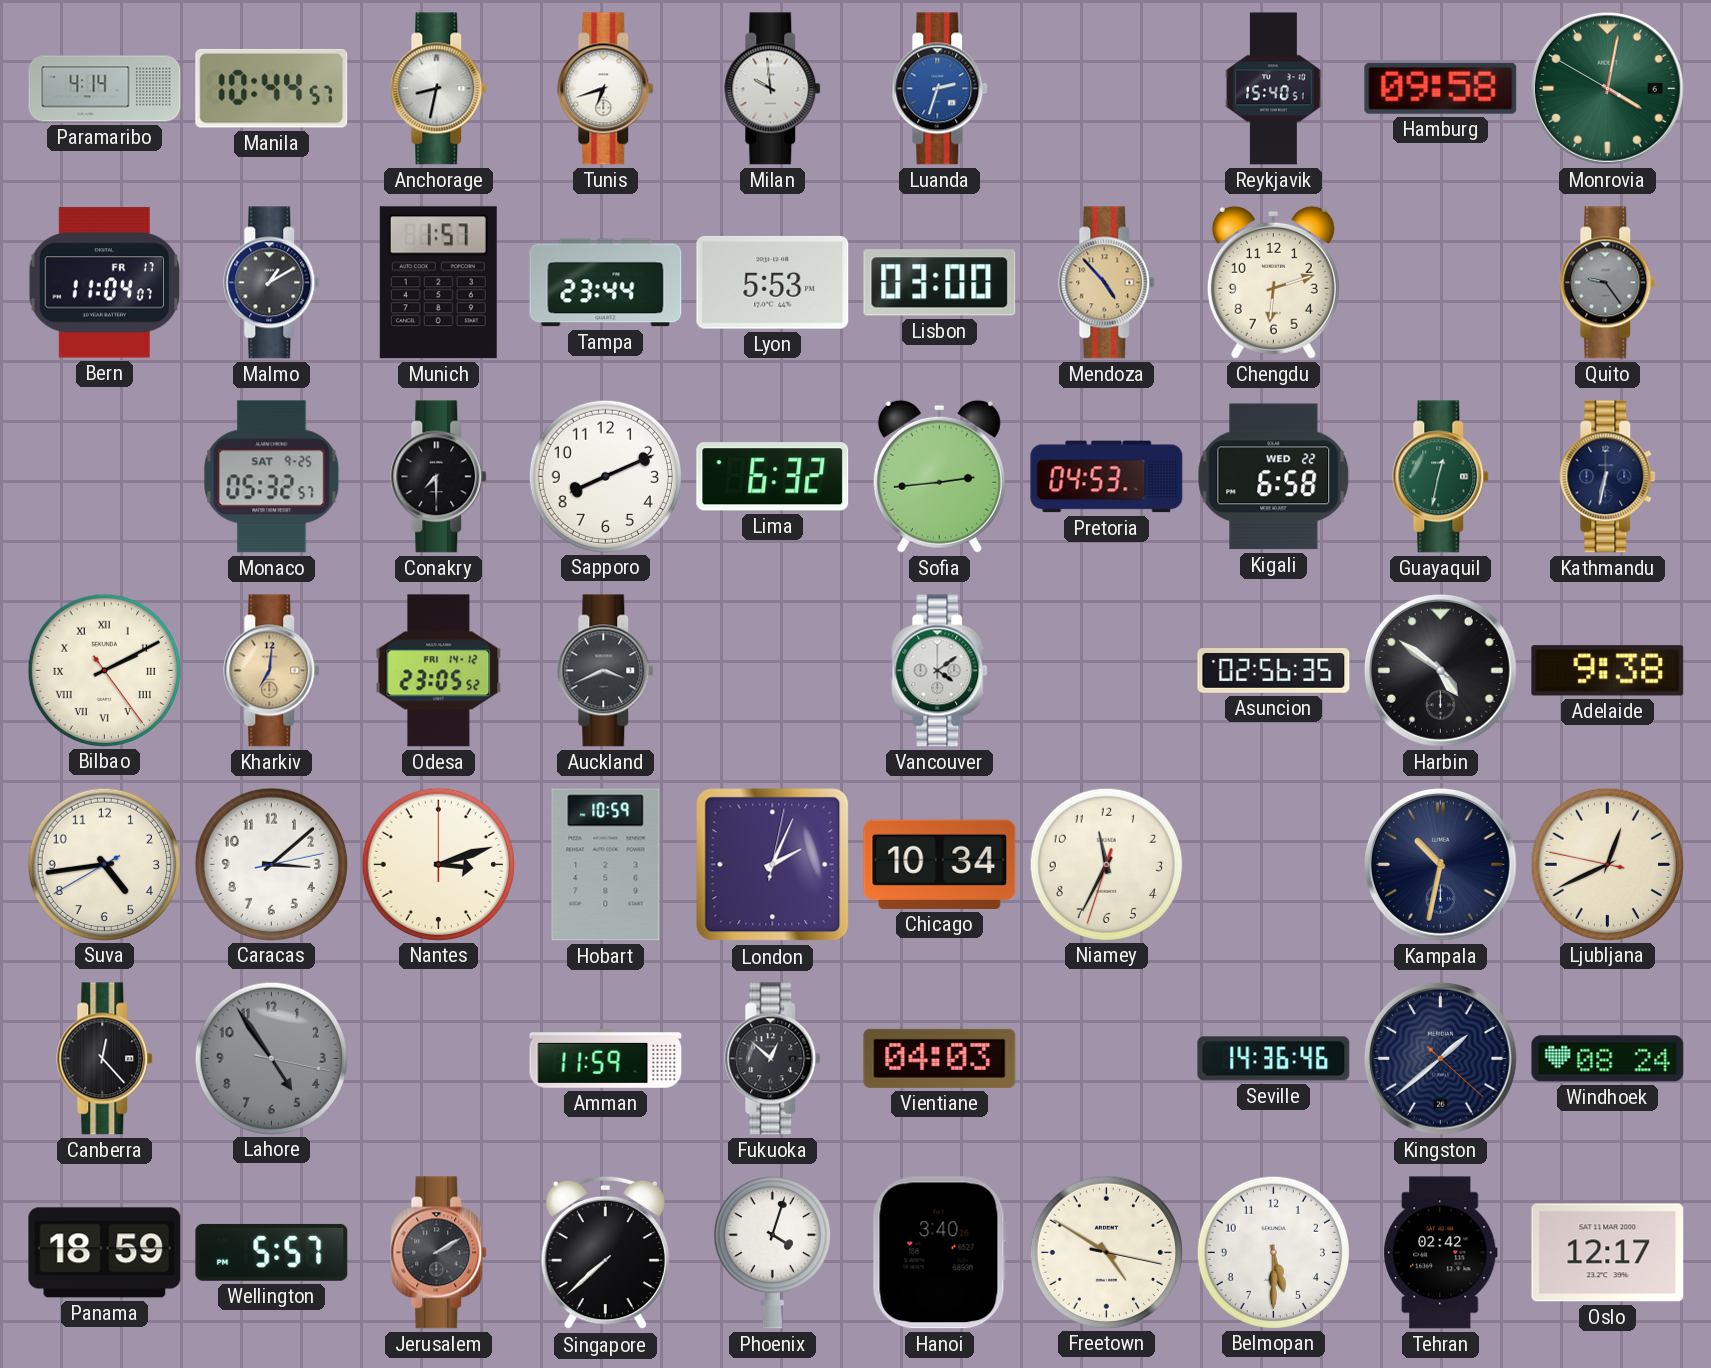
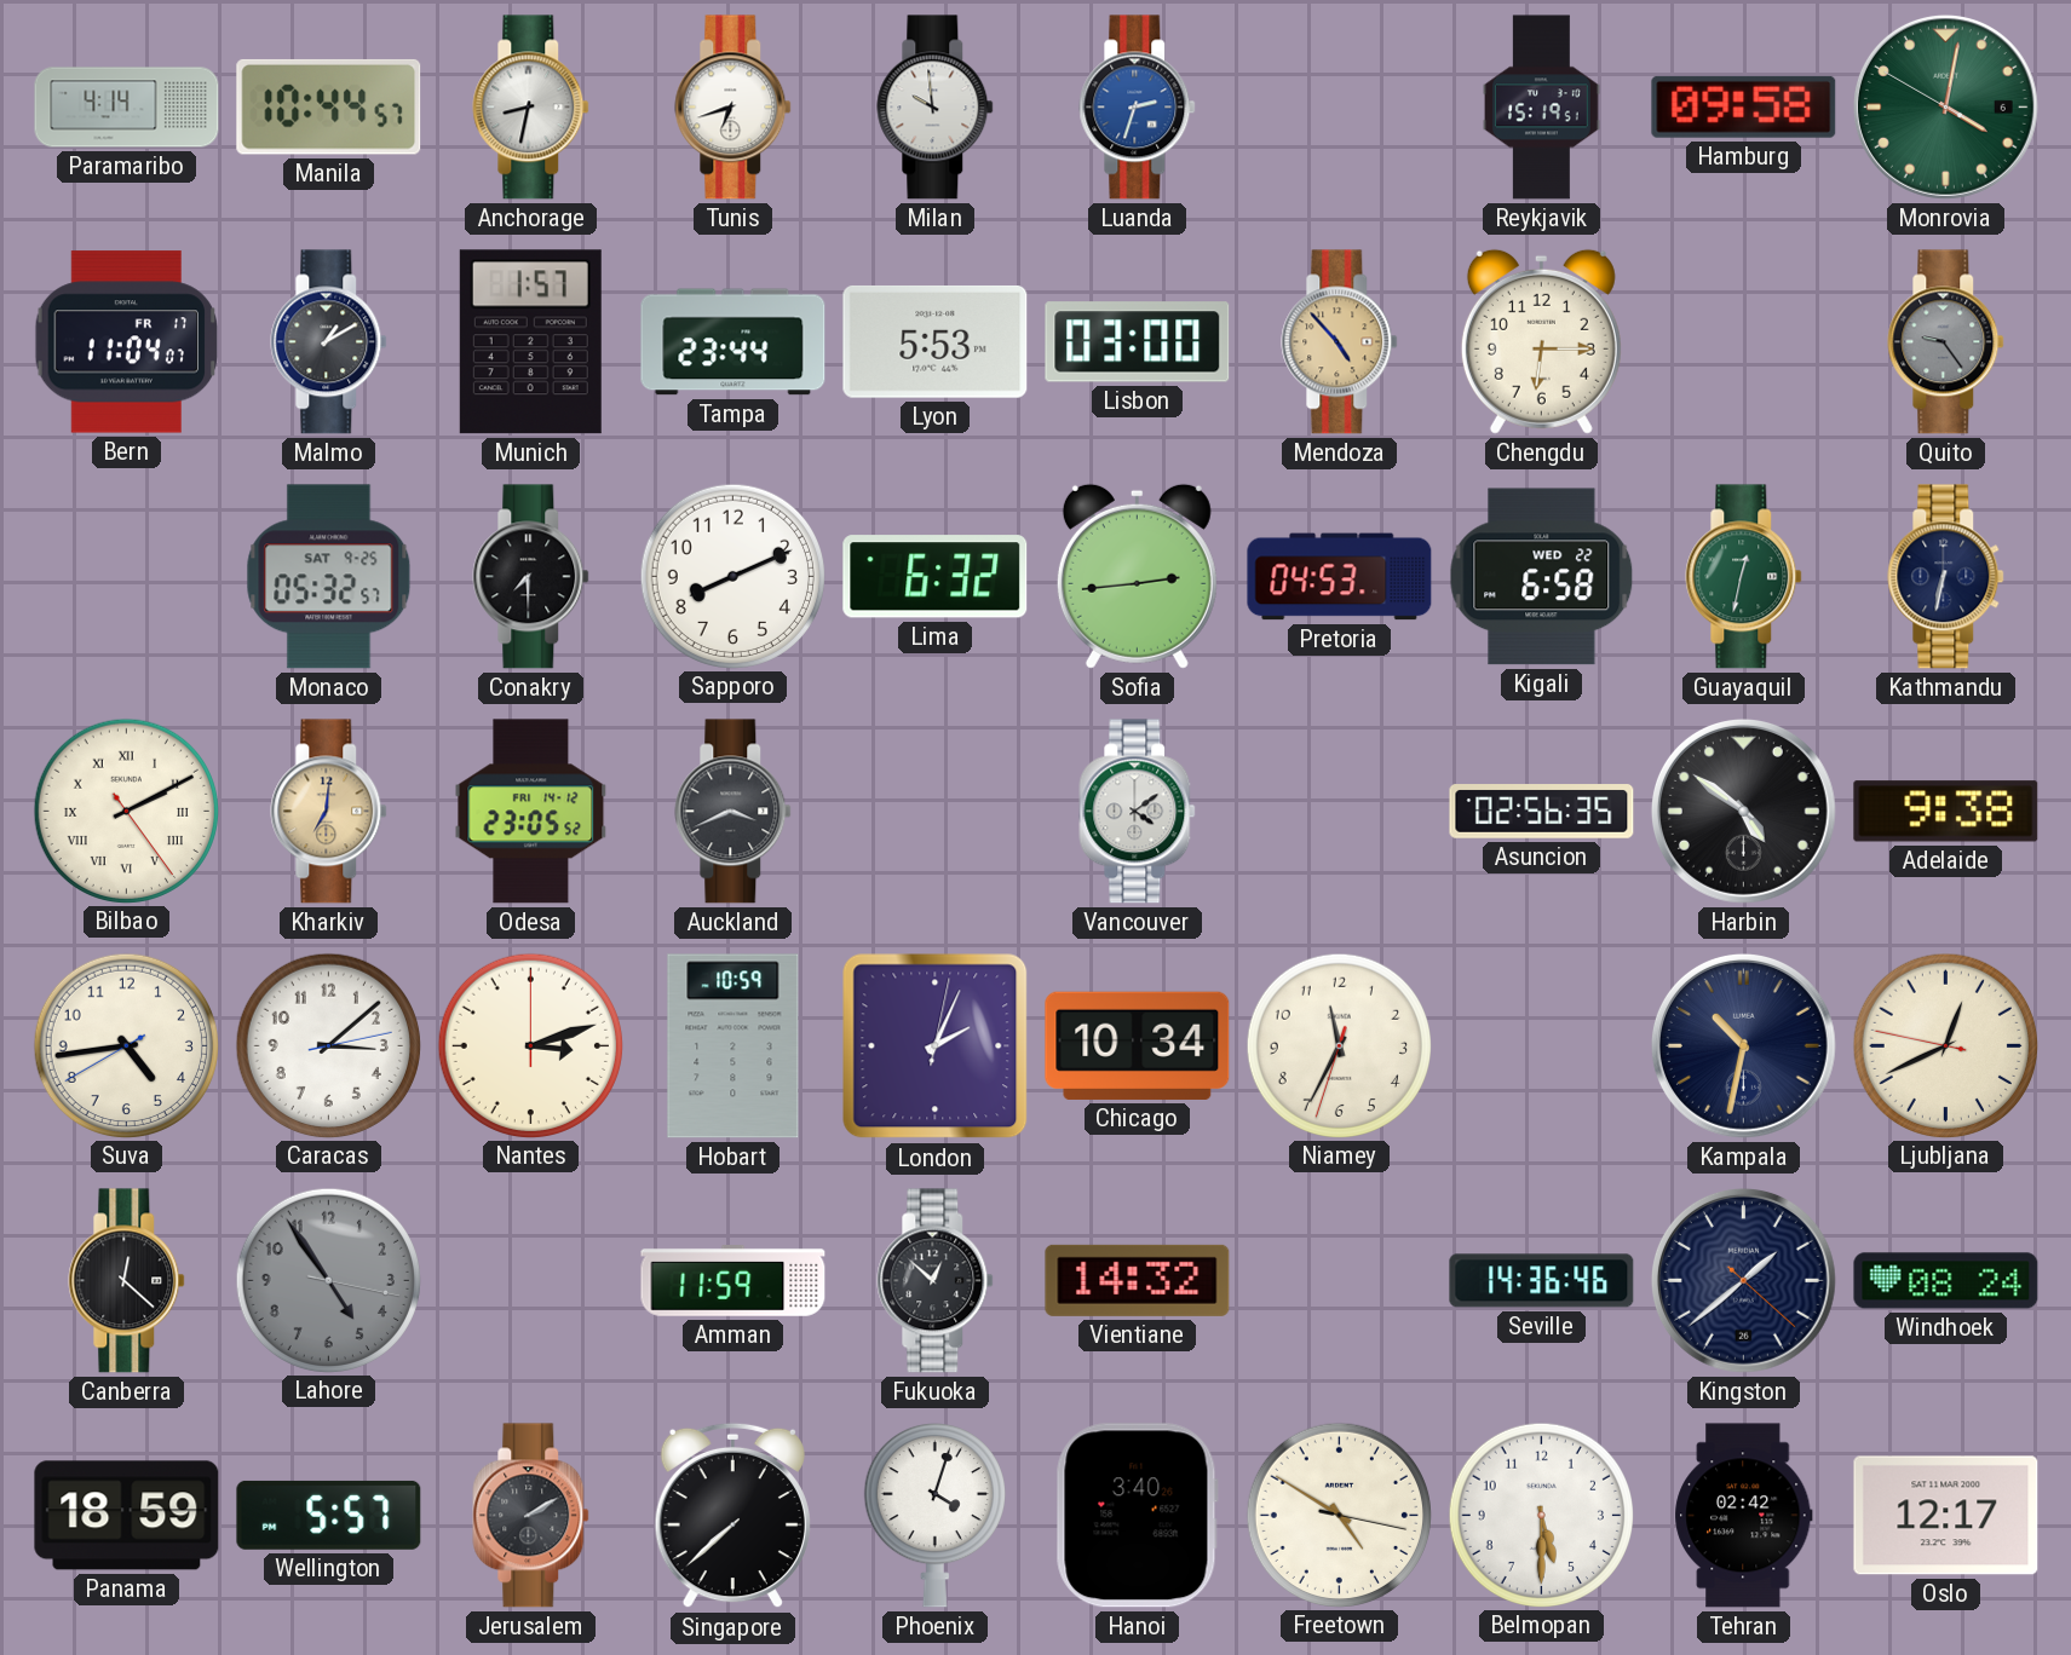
Reykjavik: 15:40 -> 15:19
Chengdu: 6:12 -> 6:15
Canberra: 12:23 -> 12:22
Vientiane: 04:03 -> 14:32
